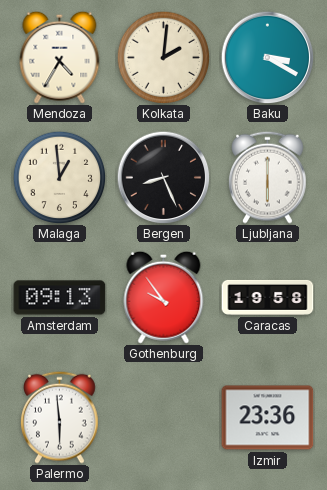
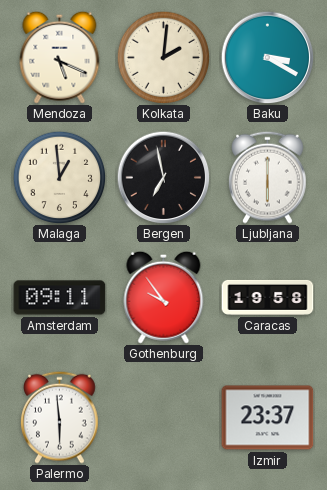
Mendoza: 4:35 -> 5:19
Bergen: 8:26 -> 6:58
Amsterdam: 09:13 -> 09:11
Izmir: 23:36 -> 23:37
